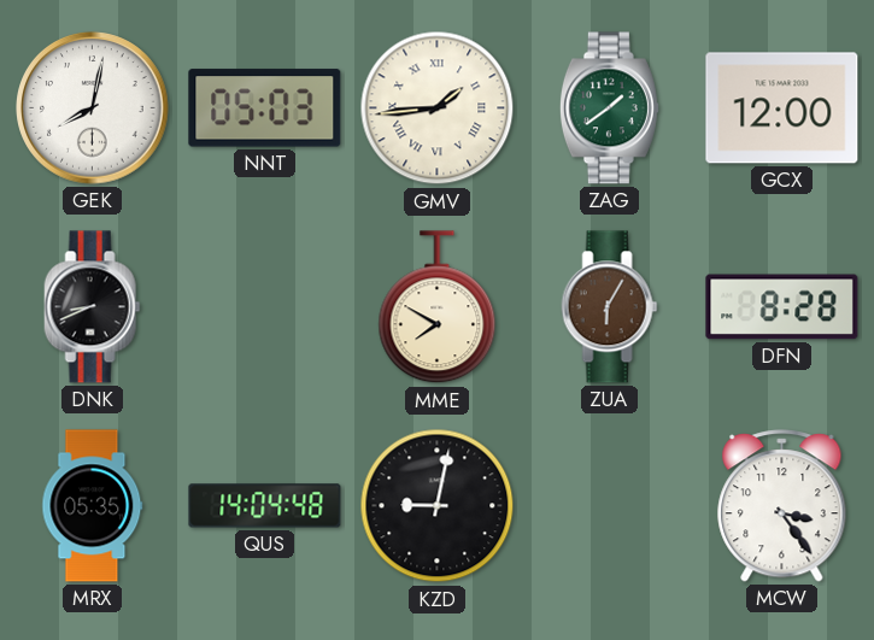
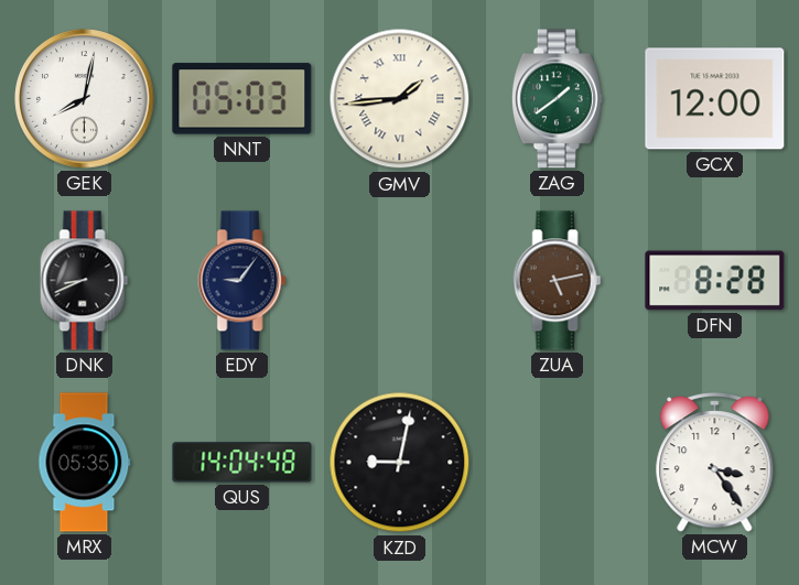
EDY: none -> 9:06
MME: 7:50 -> none
ZUA: 6:05 -> 5:13
